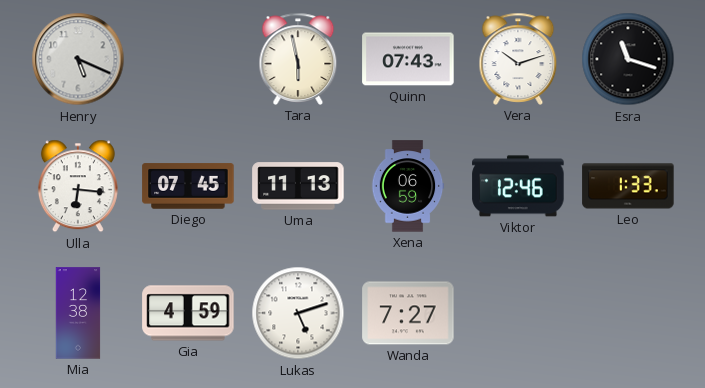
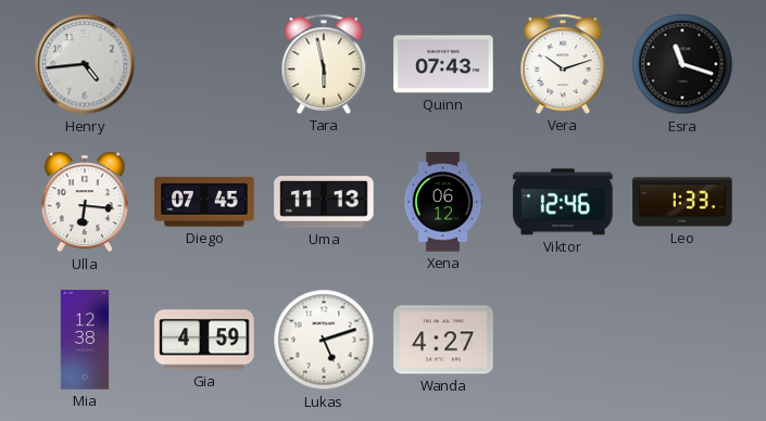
Henry: 5:19 -> 4:44
Xena: 06:59 -> 06:12
Wanda: 7:27 -> 4:27
